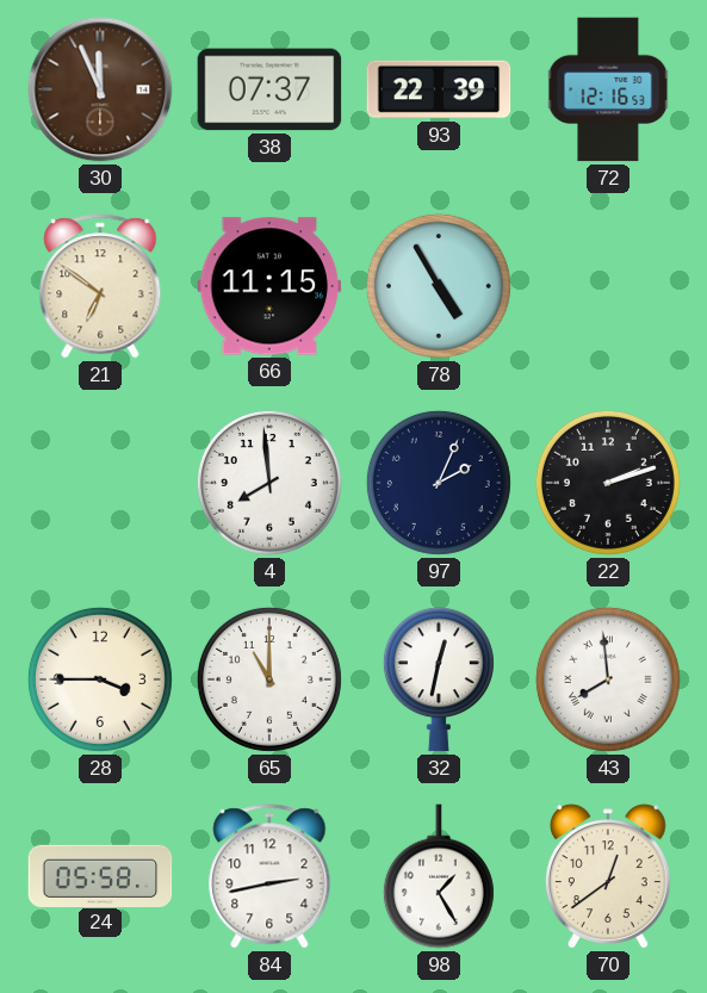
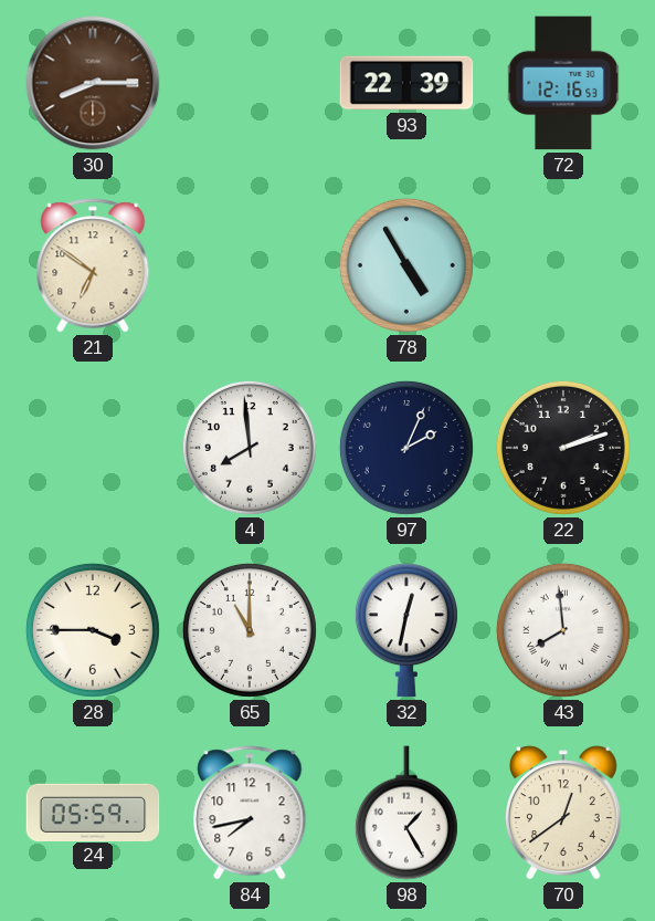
30: 11:56 -> 8:15
38: 07:37 -> none
66: 11:15 -> none
24: 05:58 -> 05:59
84: 2:43 -> 7:43
